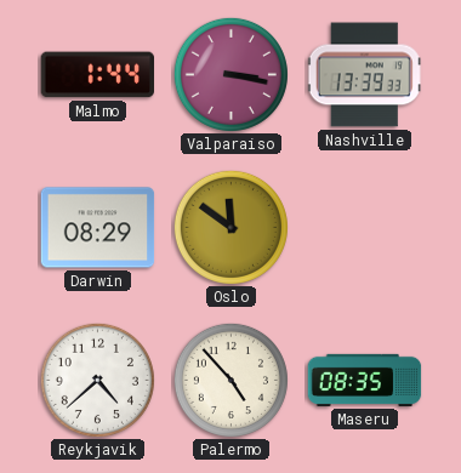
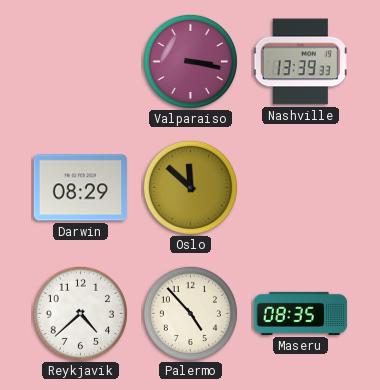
Malmo: 1:44 -> none
Oslo: 11:51 -> 11:52
